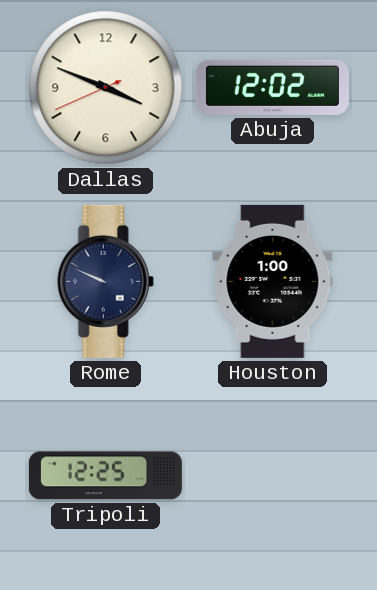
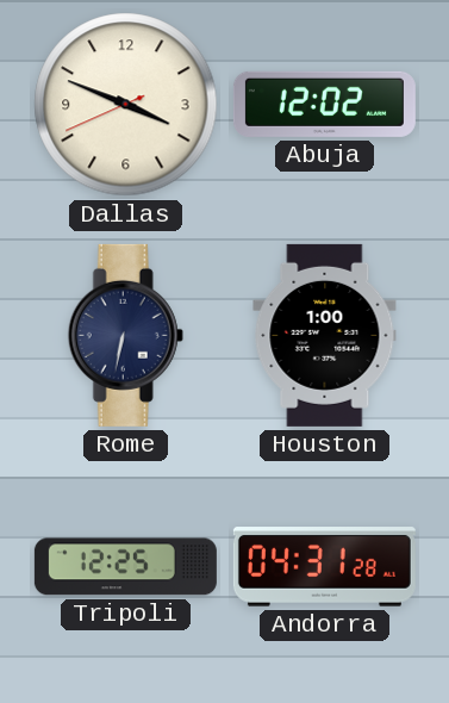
Rome: 9:49 -> 6:32
Andorra: none -> 04:31
